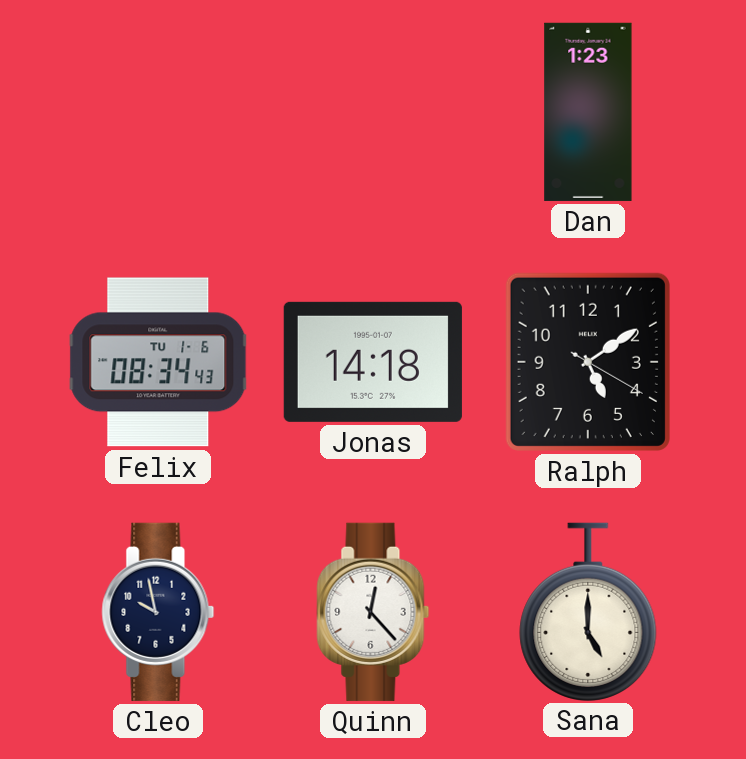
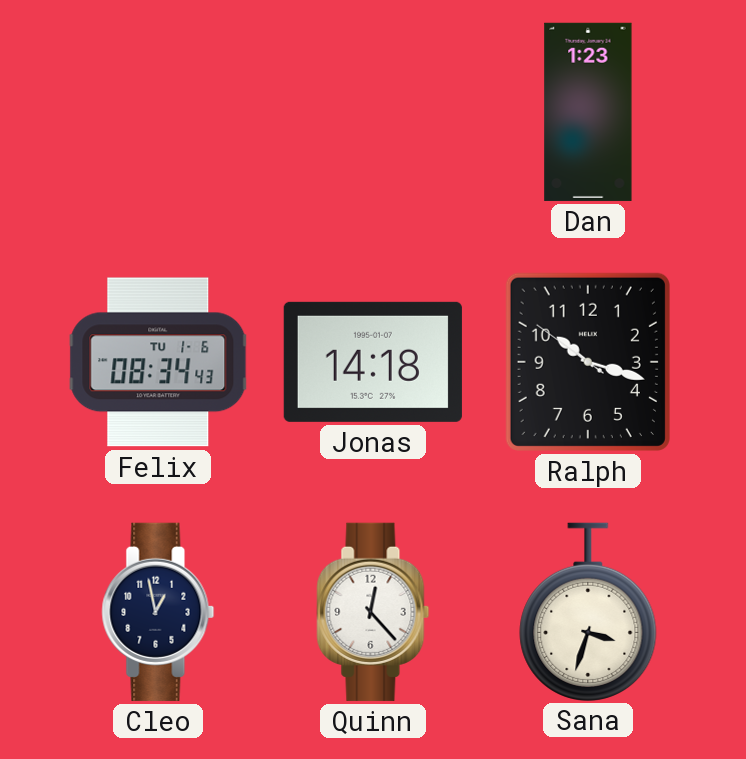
Ralph: 5:09 -> 10:17
Cleo: 9:58 -> 12:58
Sana: 5:00 -> 3:33
